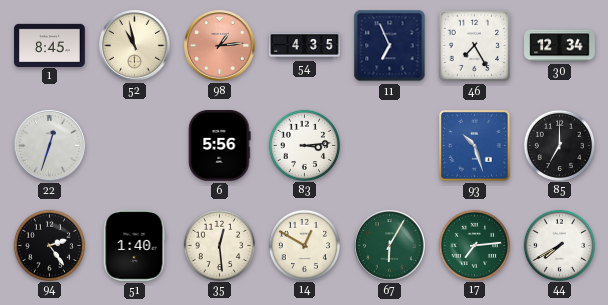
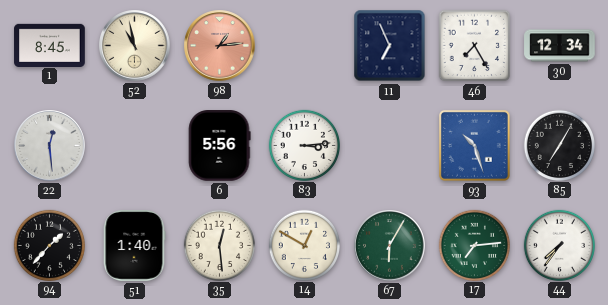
54: 4:35 -> none
22: 12:33 -> 12:29
85: 7:00 -> 7:05
94: 2:24 -> 1:37
44: 7:40 -> 7:36
